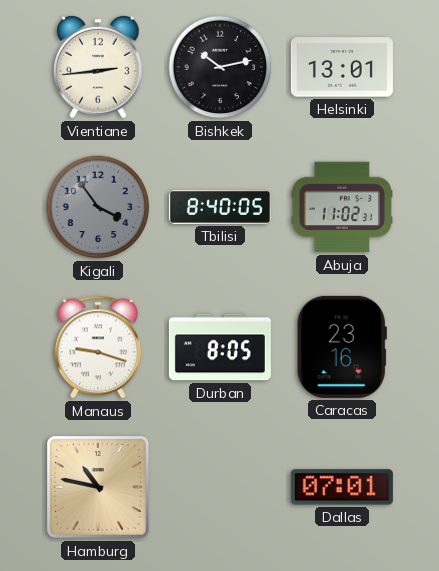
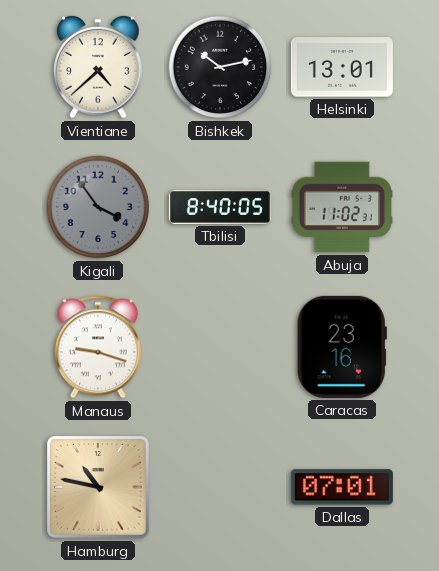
Vientiane: 2:44 -> 4:38
Durban: 8:05 -> none
